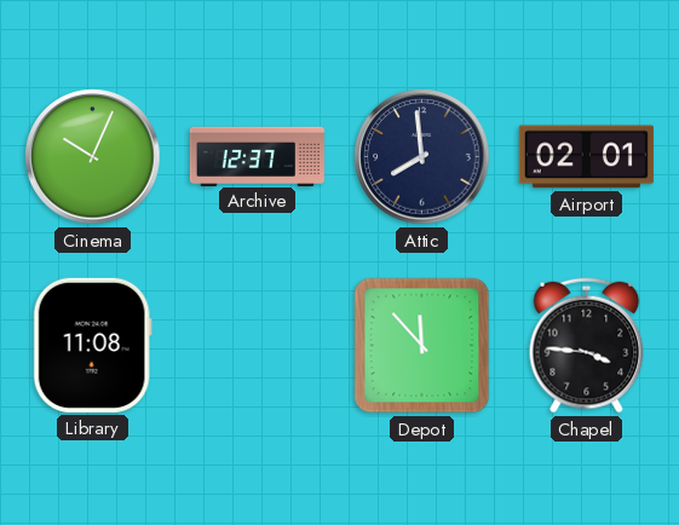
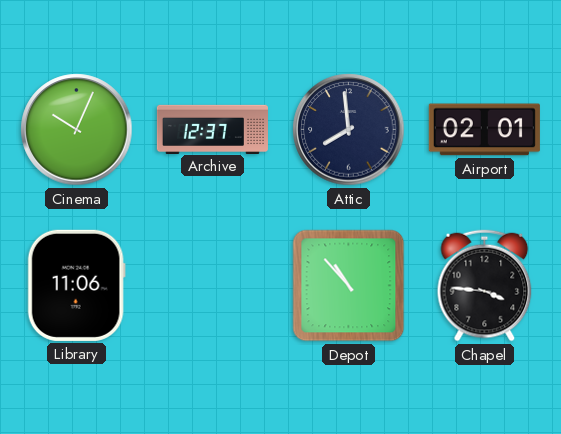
Library: 11:08 -> 11:06
Depot: 11:53 -> 10:53
